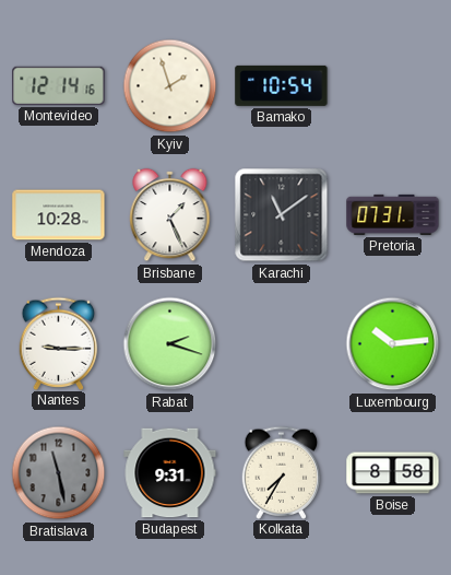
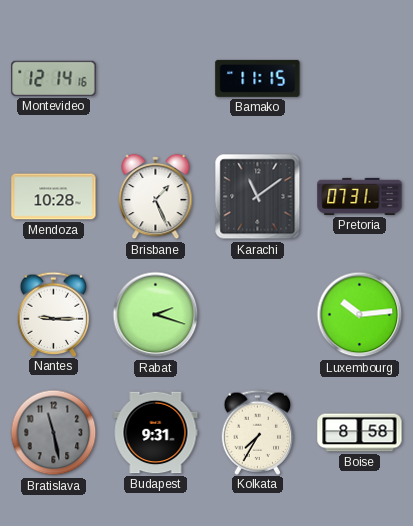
Kyiv: 1:57 -> none
Bamako: 10:54 -> 11:15
